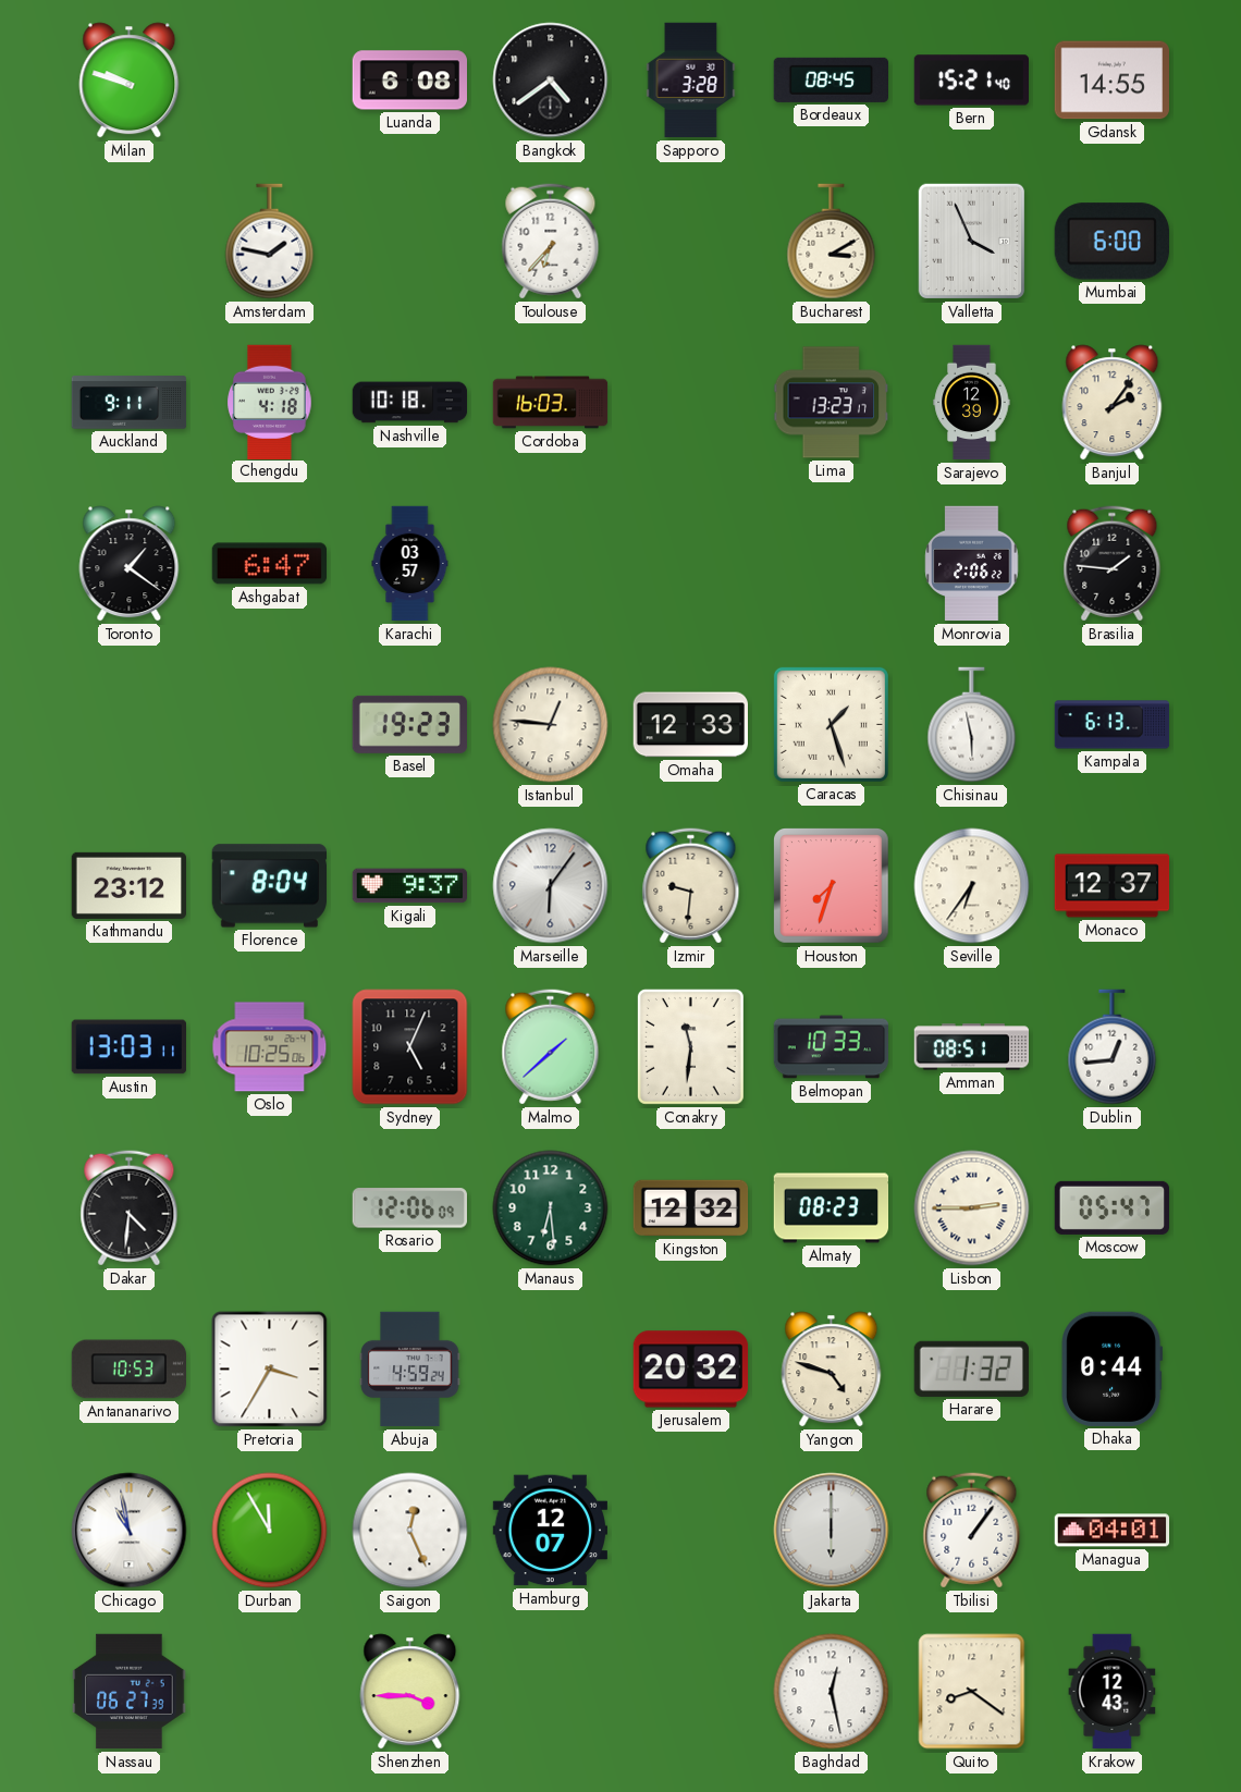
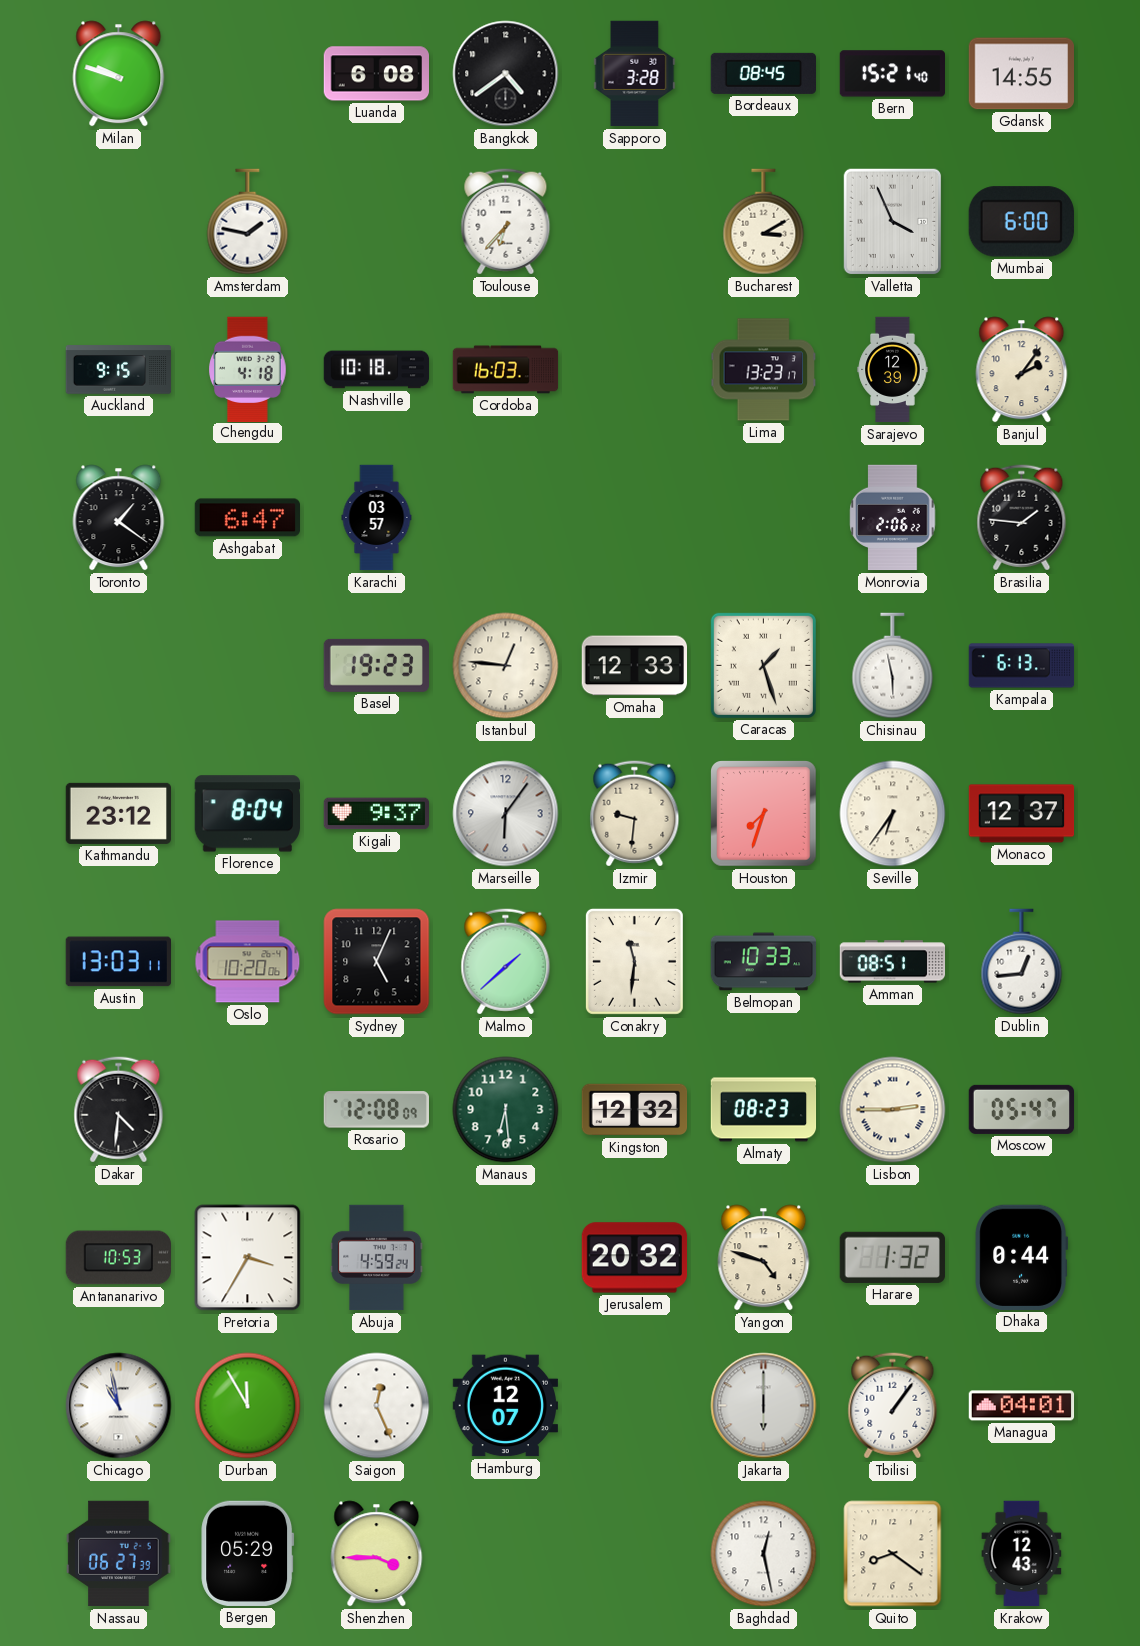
Auckland: 9:11 -> 9:15
Oslo: 10:25 -> 10:20
Rosario: 12:06 -> 12:08
Bergen: none -> 05:29
